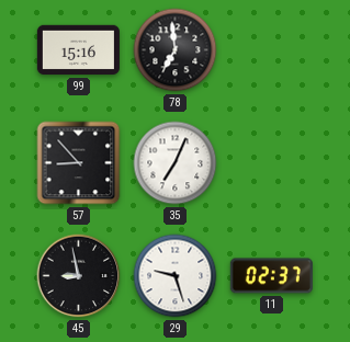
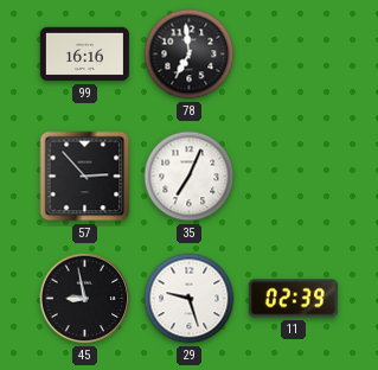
99: 15:16 -> 16:16
57: 8:53 -> 2:53
11: 02:37 -> 02:39
